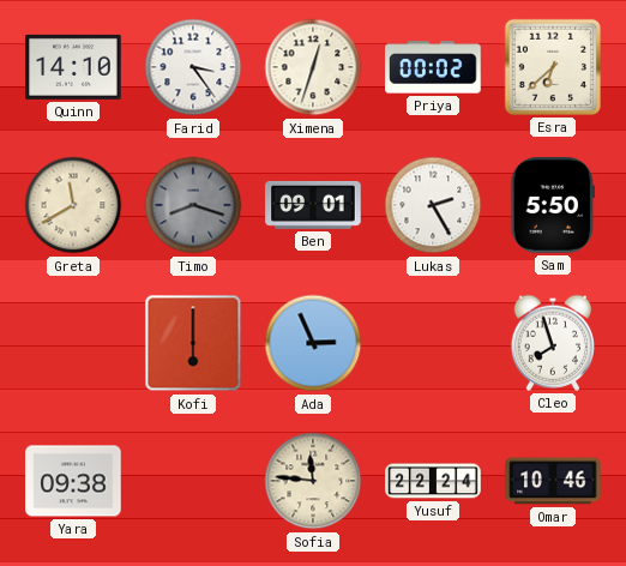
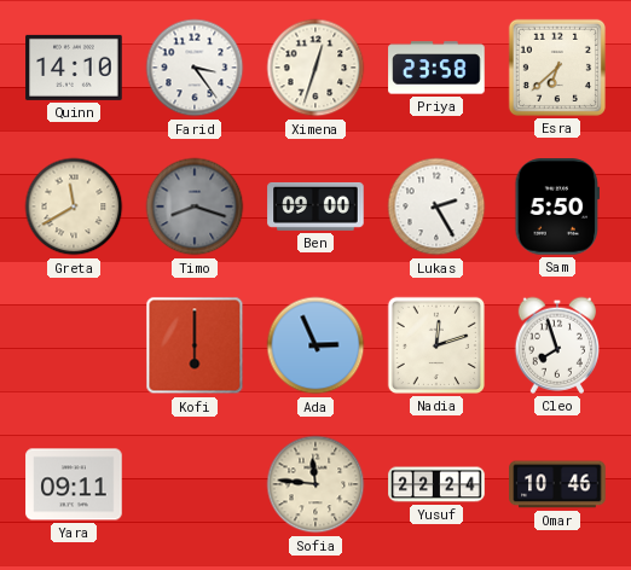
Priya: 00:02 -> 23:58
Ben: 09:01 -> 09:00
Nadia: none -> 12:12
Yara: 09:38 -> 09:11
